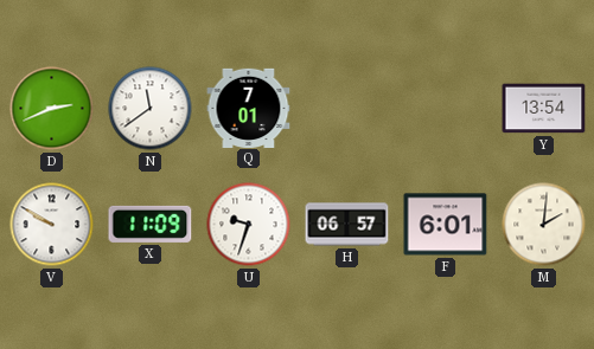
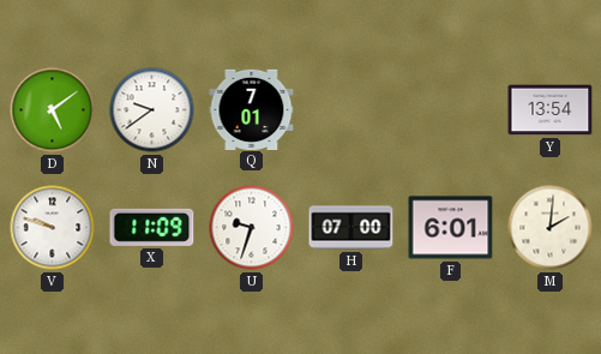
D: 2:41 -> 5:09
N: 11:39 -> 9:39
V: 9:50 -> 9:48
H: 06:57 -> 07:00
